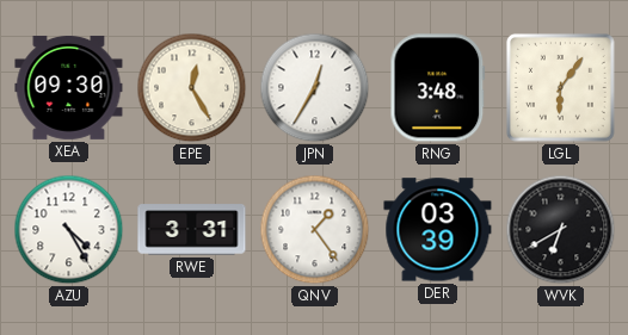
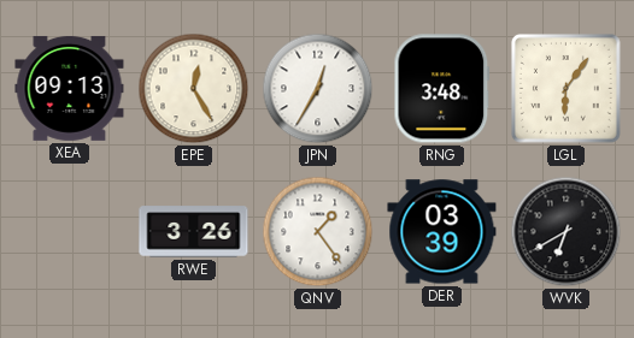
XEA: 09:30 -> 09:13
AZU: 4:25 -> none
RWE: 3:31 -> 3:26
